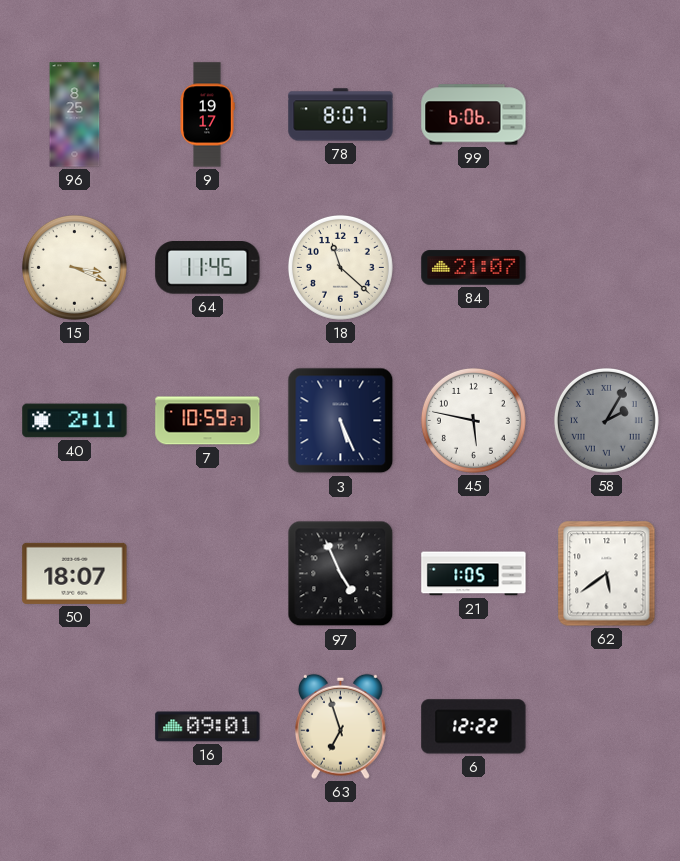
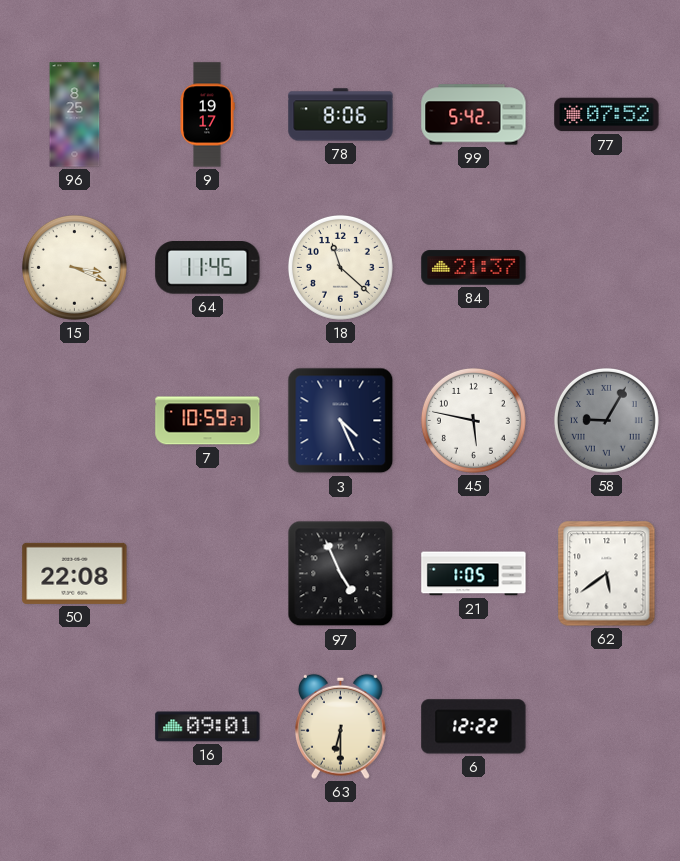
78: 8:07 -> 8:06
99: 6:06 -> 5:42
77: none -> 07:52
84: 21:07 -> 21:37
40: 2:11 -> none
3: 5:26 -> 4:26
58: 2:05 -> 9:05
50: 18:07 -> 22:08
63: 6:57 -> 6:30
